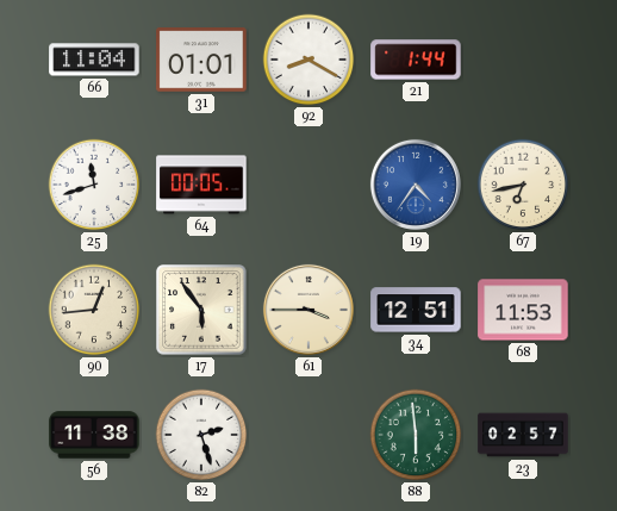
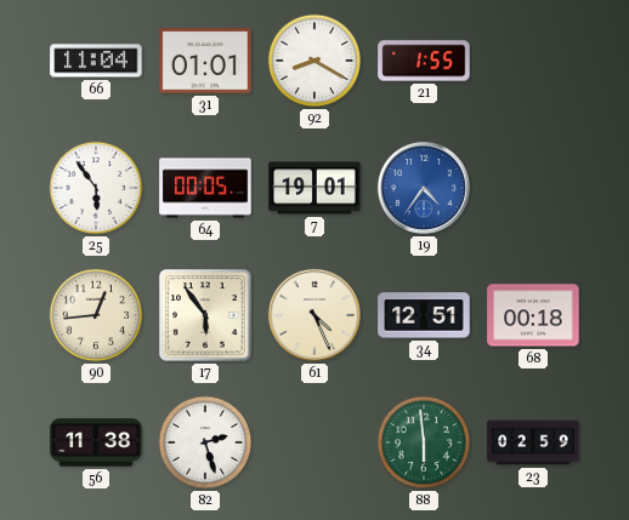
21: 1:44 -> 1:55
25: 11:42 -> 5:54
7: none -> 19:01
67: 6:43 -> none
61: 3:45 -> 4:26
68: 11:53 -> 00:18
23: 02:57 -> 02:59
